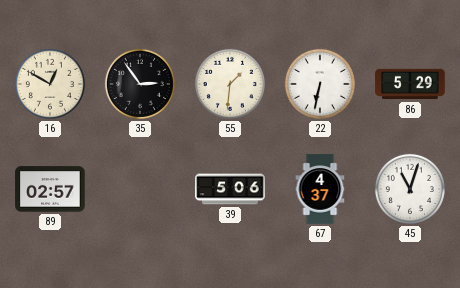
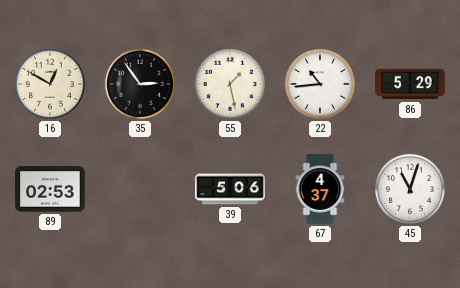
55: 1:31 -> 1:28
22: 6:32 -> 10:44
89: 02:57 -> 02:53
